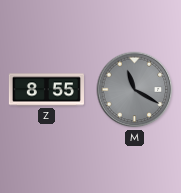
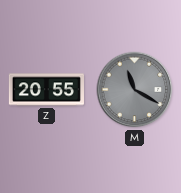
Z: 8:55 -> 20:55
